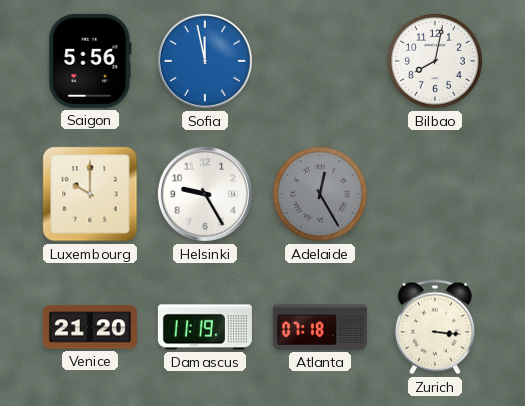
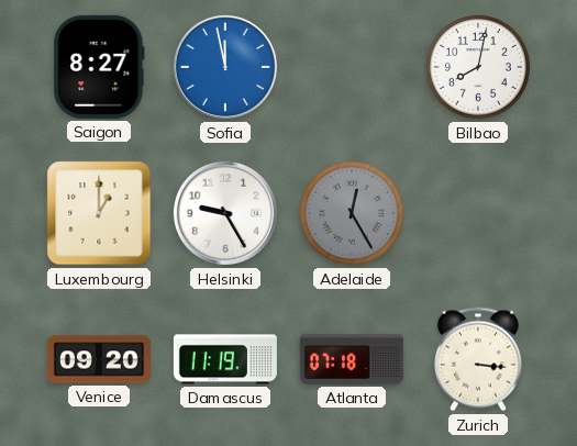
Saigon: 5:56 -> 8:27
Luxembourg: 10:00 -> 1:00
Venice: 21:20 -> 09:20
